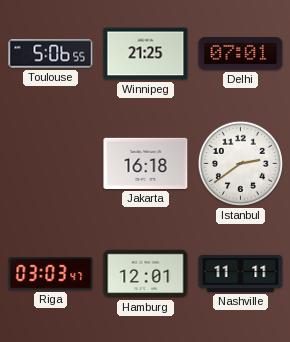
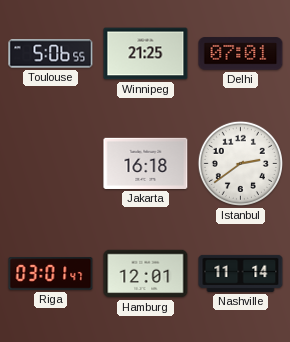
Riga: 03:03 -> 03:01
Nashville: 11:11 -> 11:14
